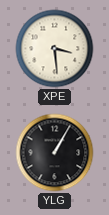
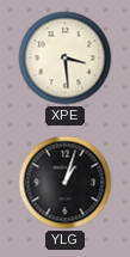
YLG: 1:05 -> 1:03
